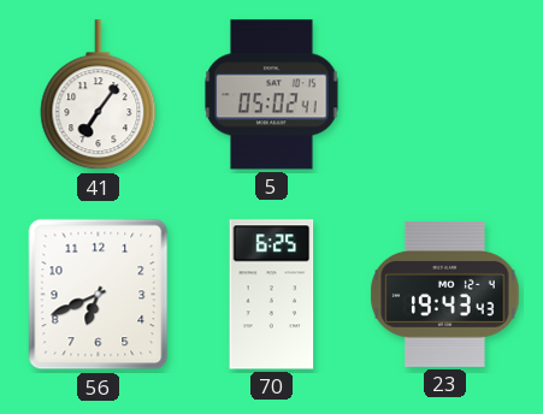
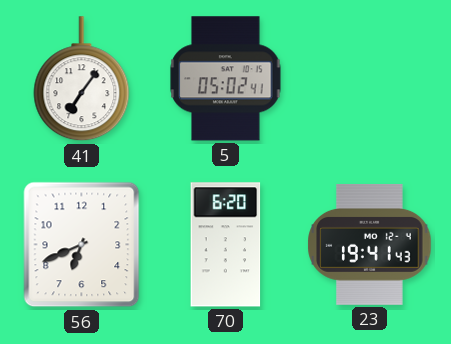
70: 6:25 -> 6:20
23: 19:43 -> 19:41
